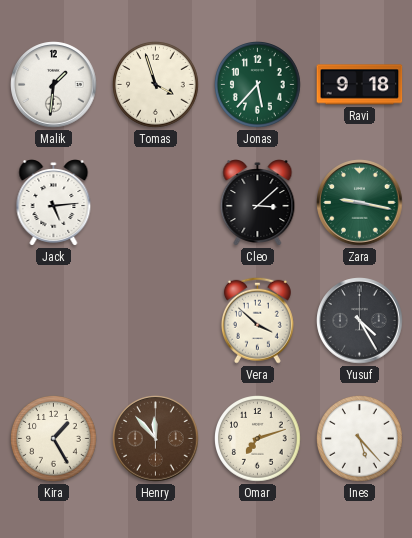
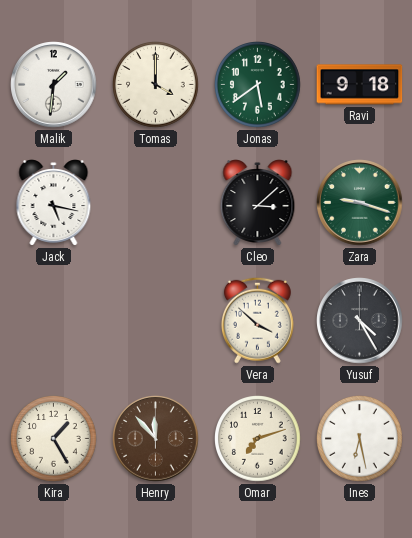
Tomas: 3:57 -> 4:00
Jonas: 5:37 -> 5:39
Jack: 5:14 -> 5:17
Zara: 9:17 -> 9:18
Ines: 5:23 -> 6:28
